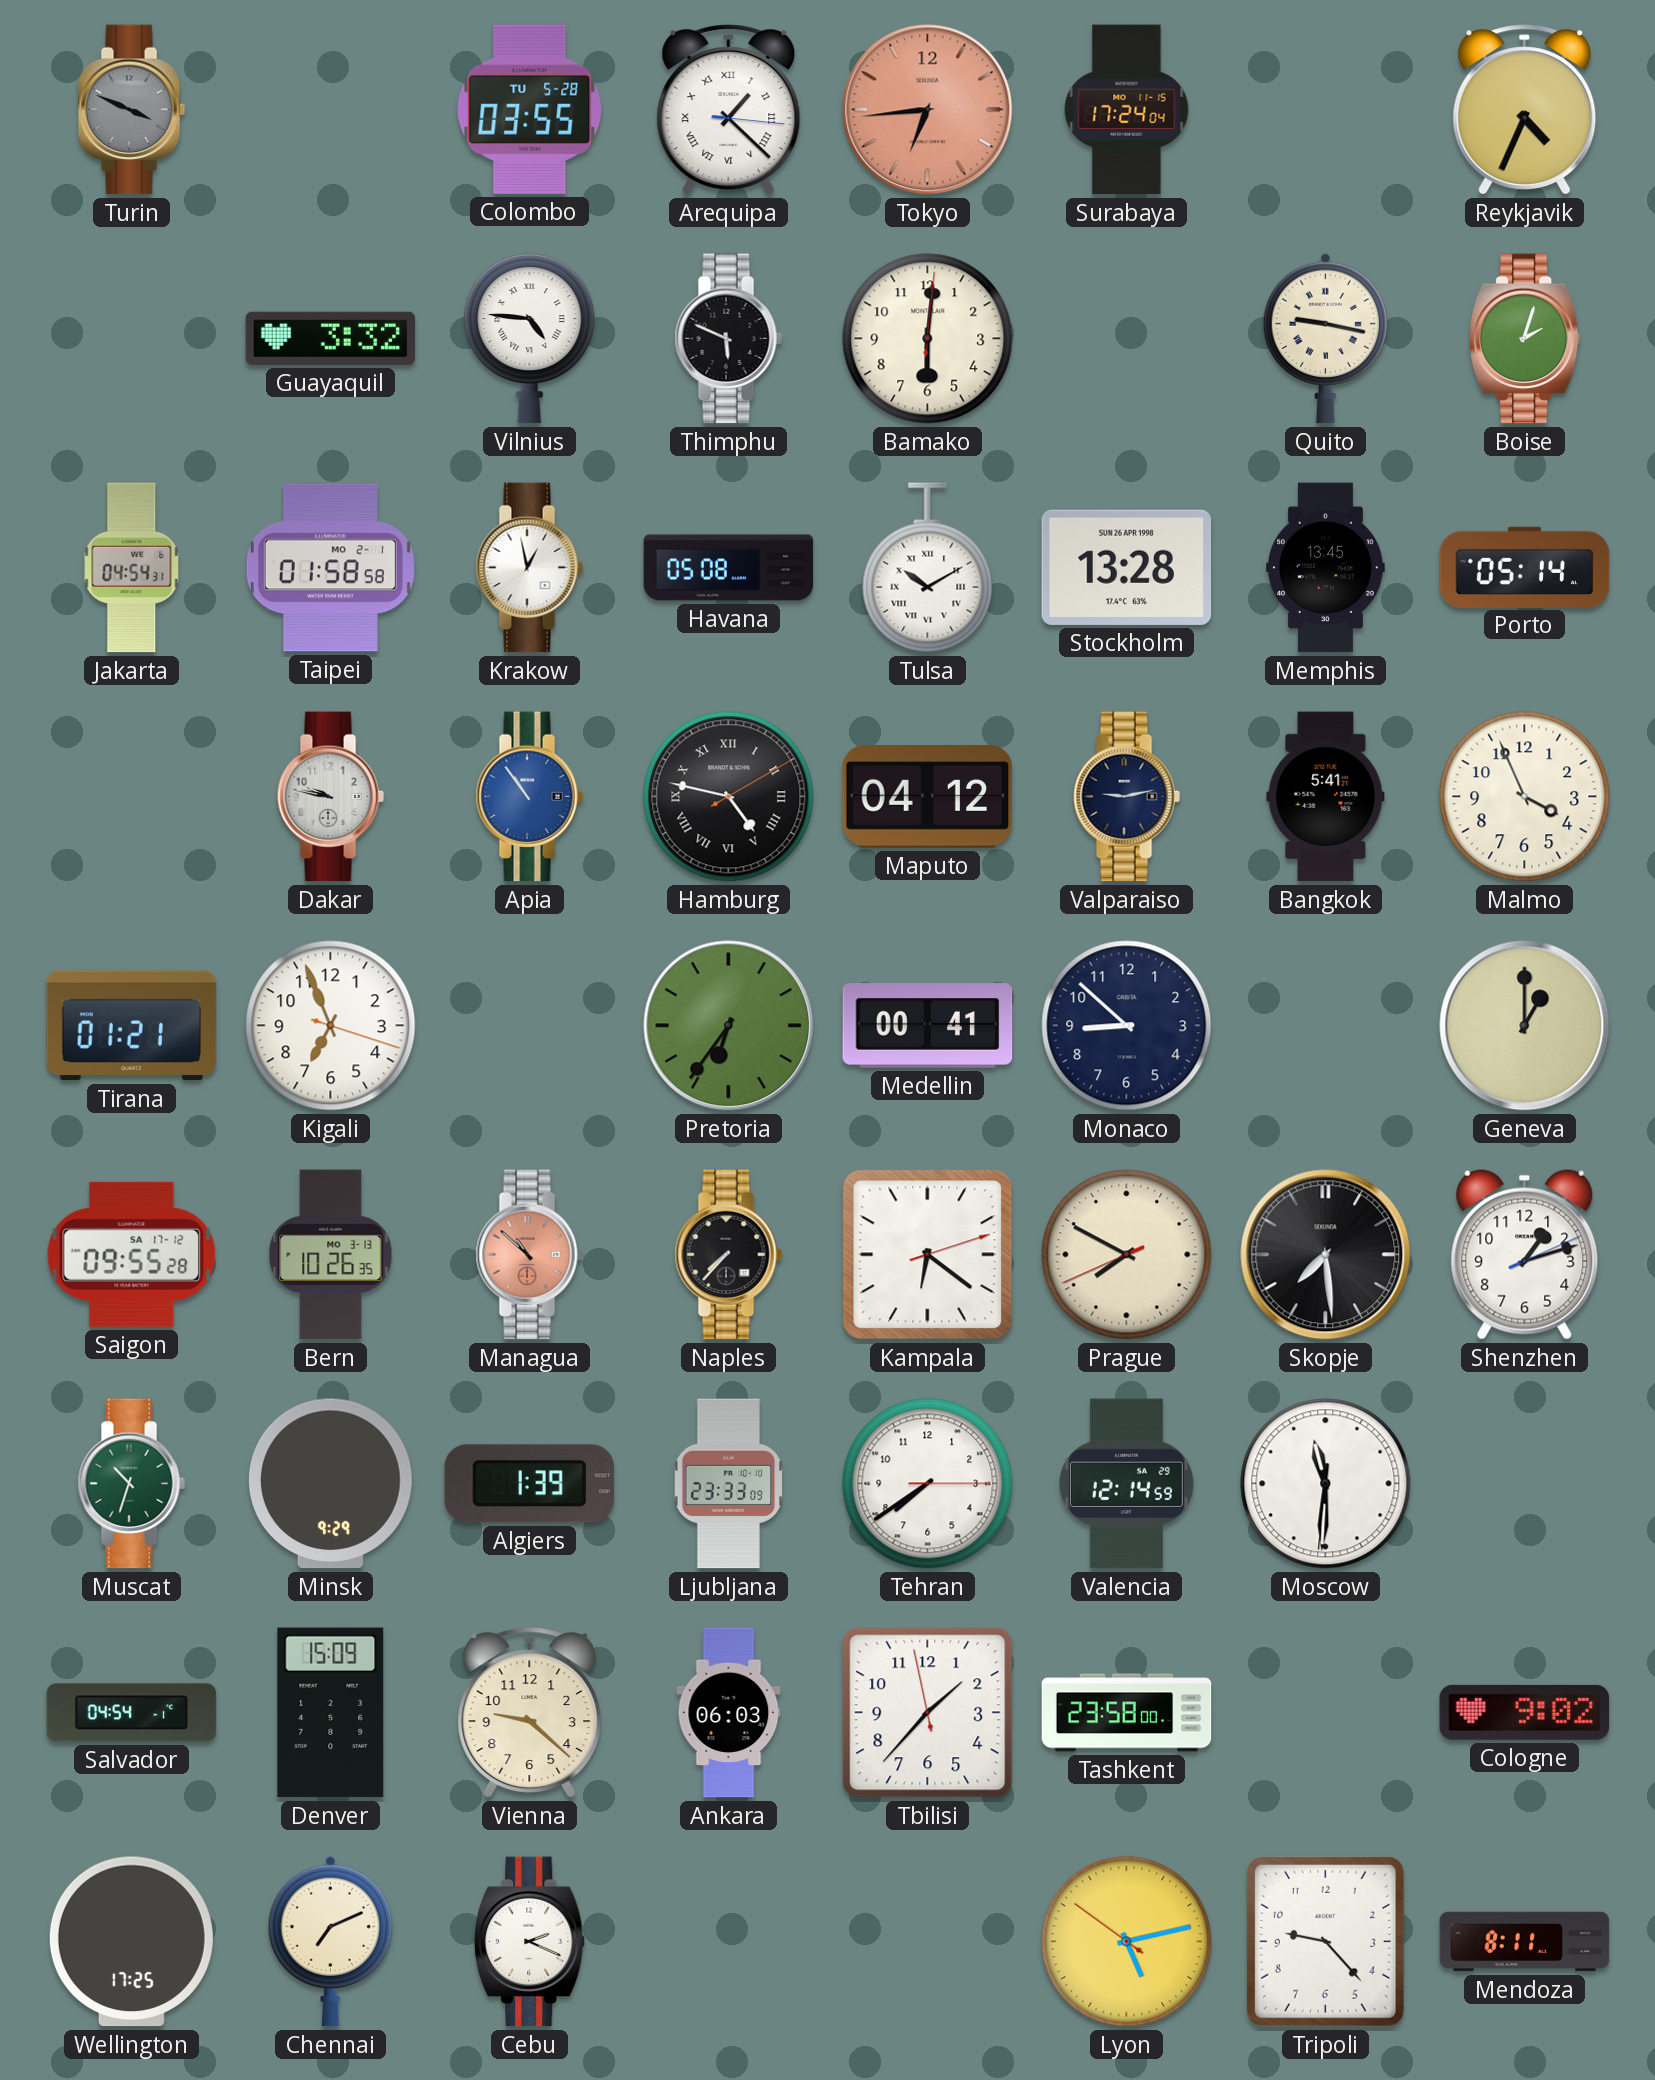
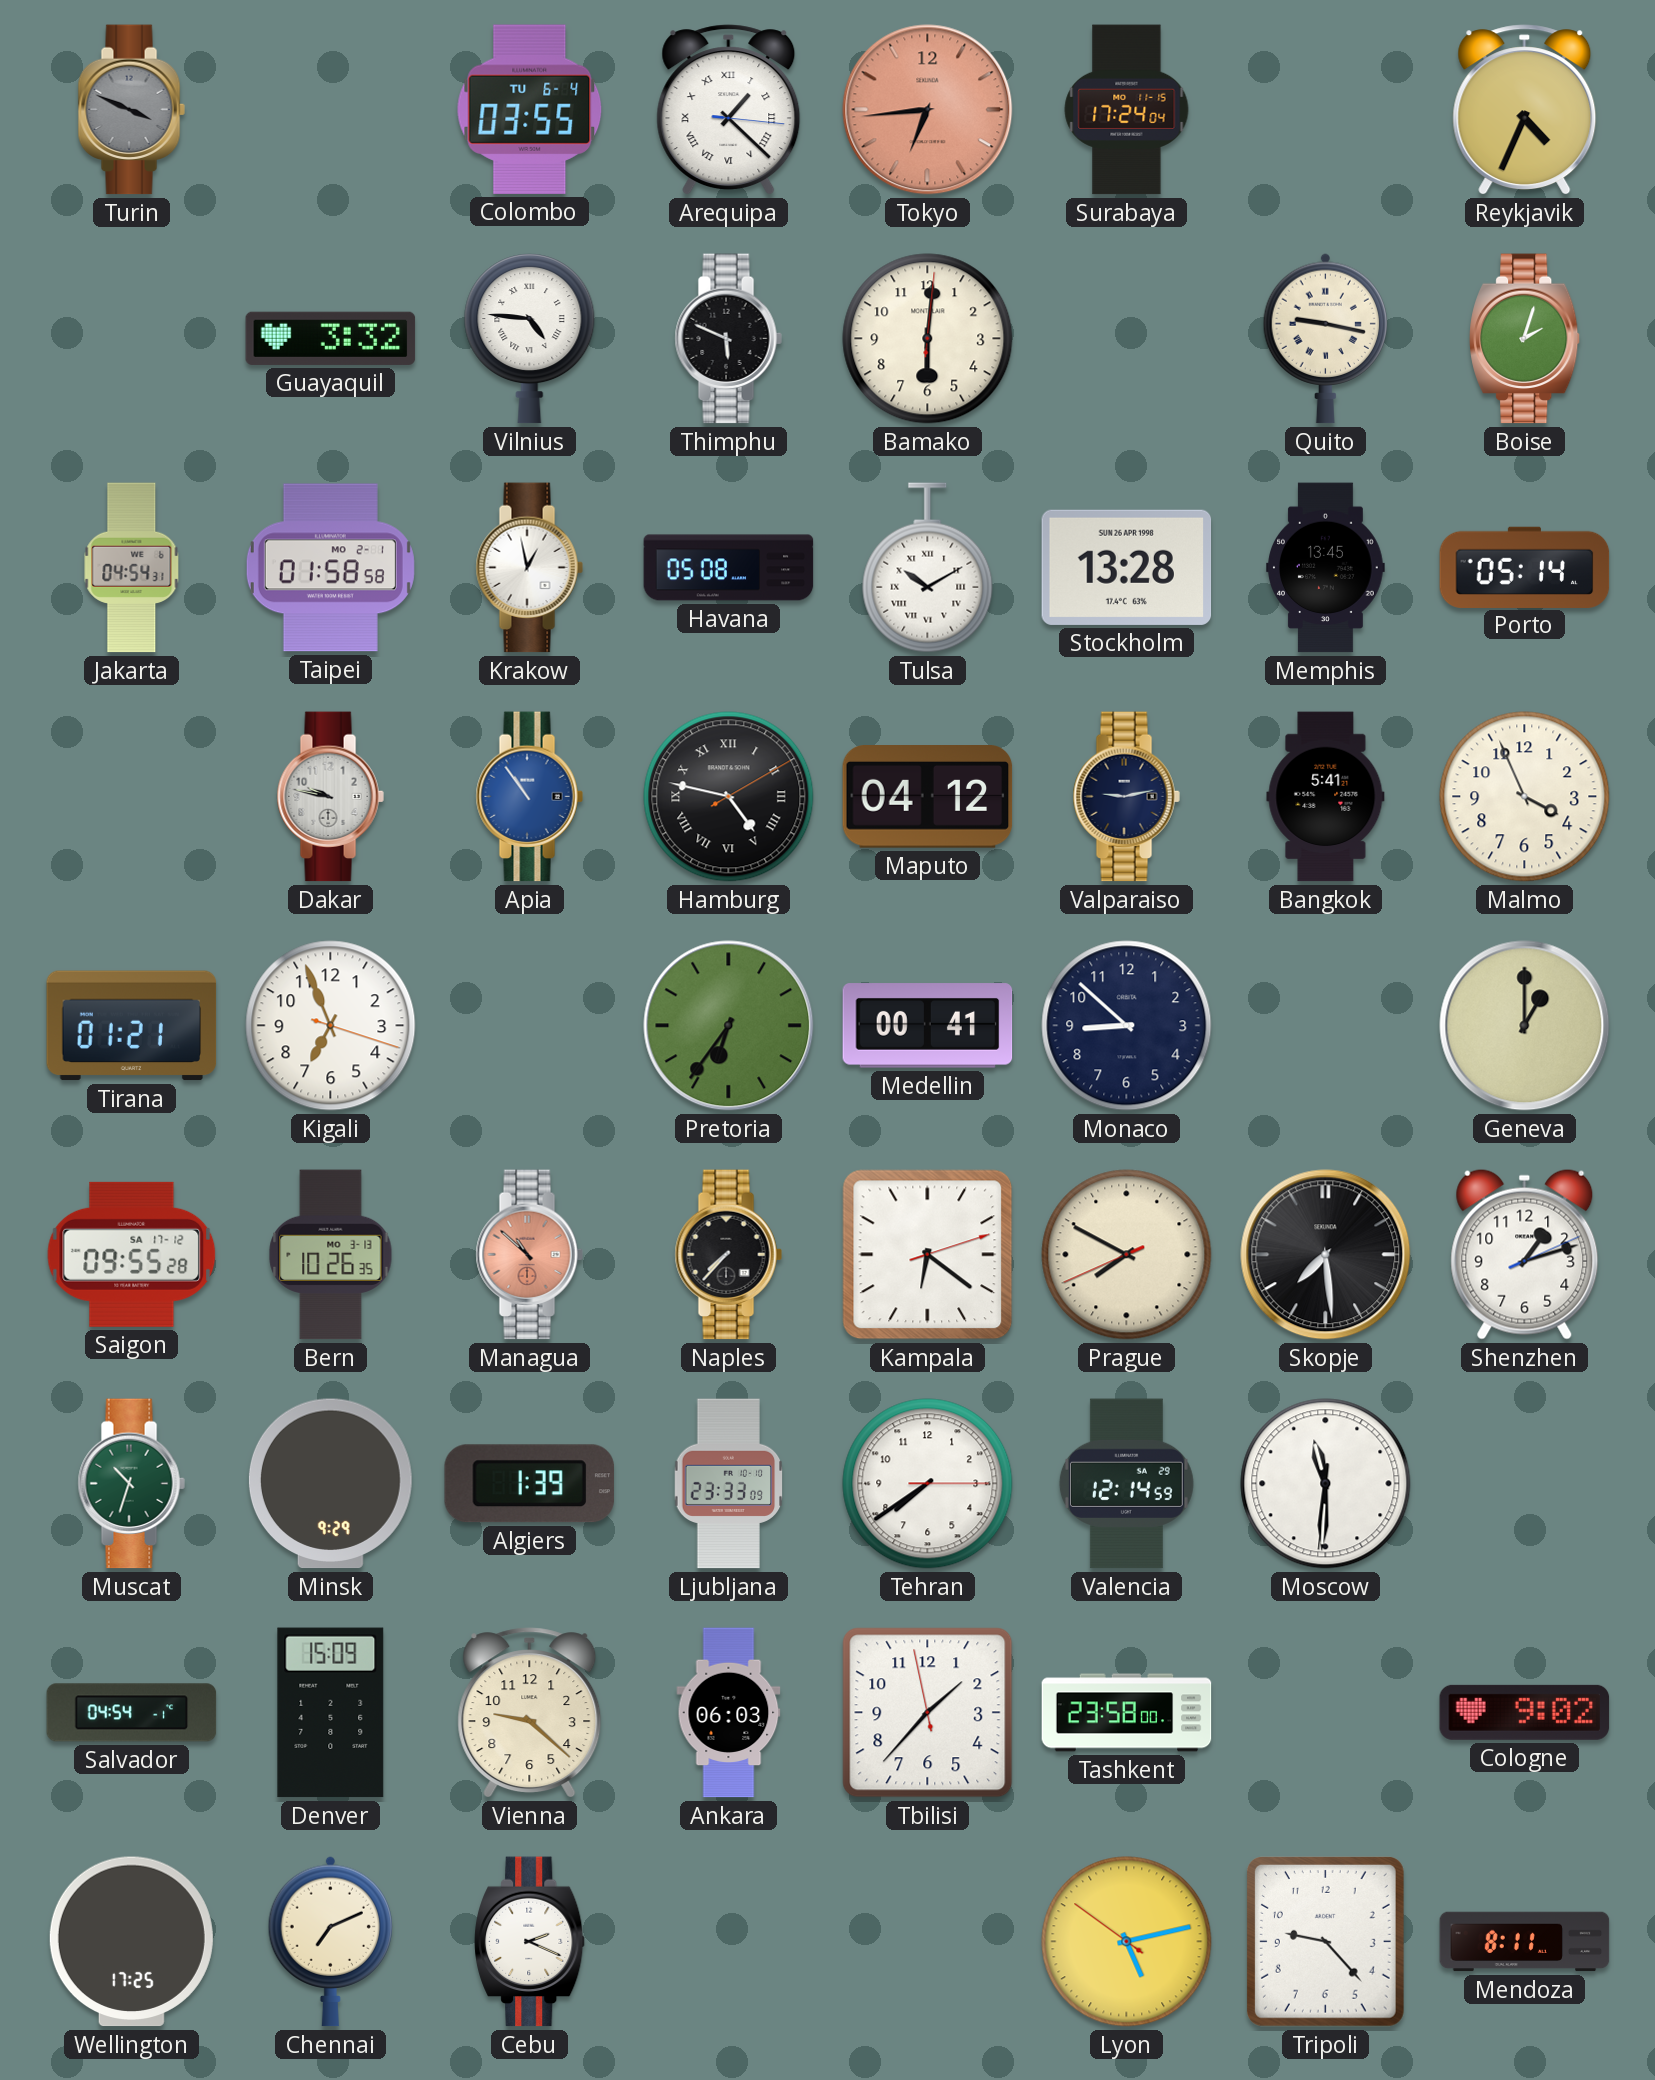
Colombo date: TU 5-28 -> TU 6-4
